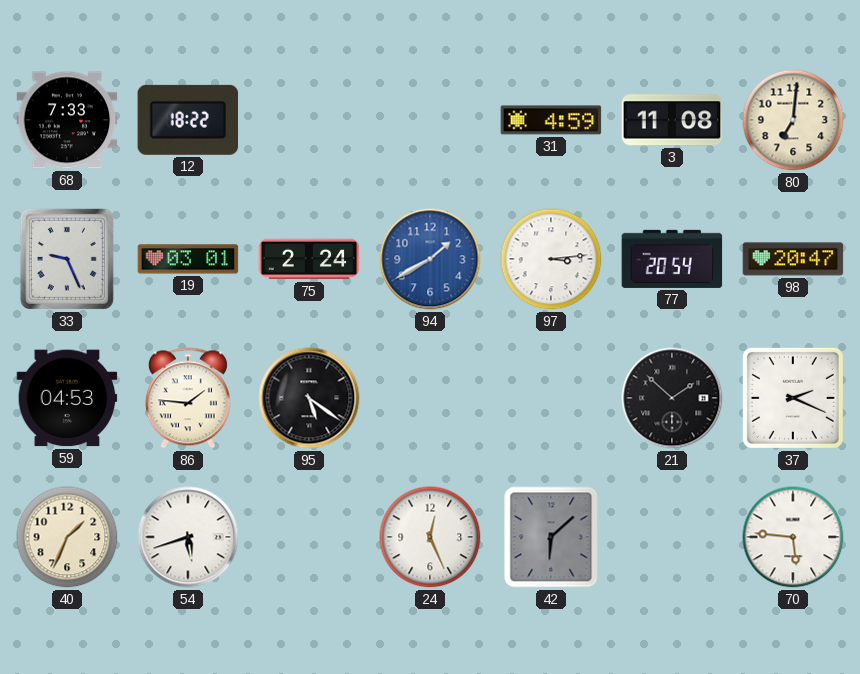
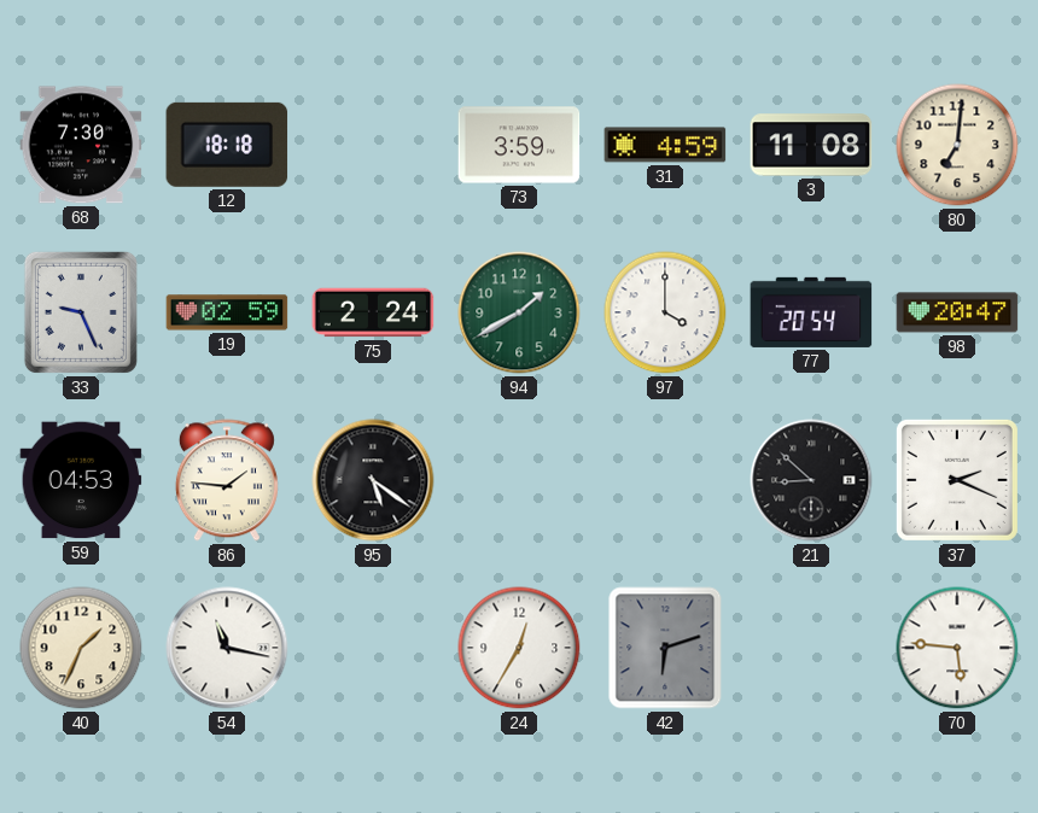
68: 7:33 -> 7:30
12: 18:22 -> 18:18
73: none -> 3:59
19: 03:01 -> 02:59
94 dial: blue -> green
97: 3:14 -> 4:00
21: 1:52 -> 8:52
54: 5:42 -> 11:17
24: 12:26 -> 12:35
42: 6:08 -> 6:12
